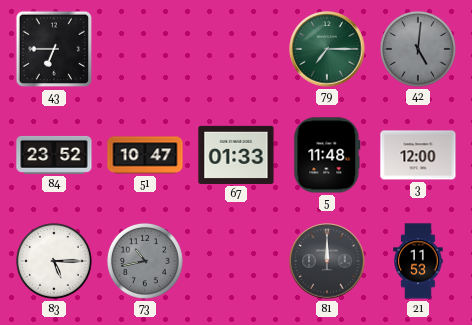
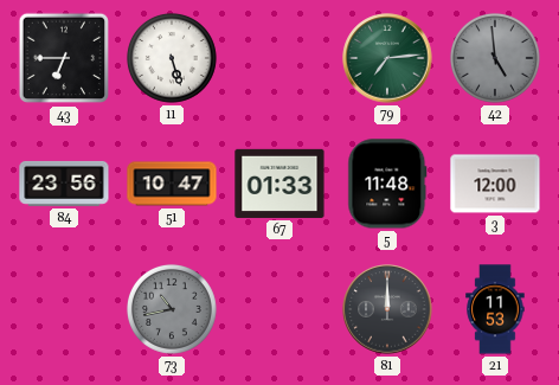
11: none -> 5:27
79: 7:15 -> 7:14
42: 5:01 -> 4:59
84: 23:52 -> 23:56
83: 5:15 -> none
